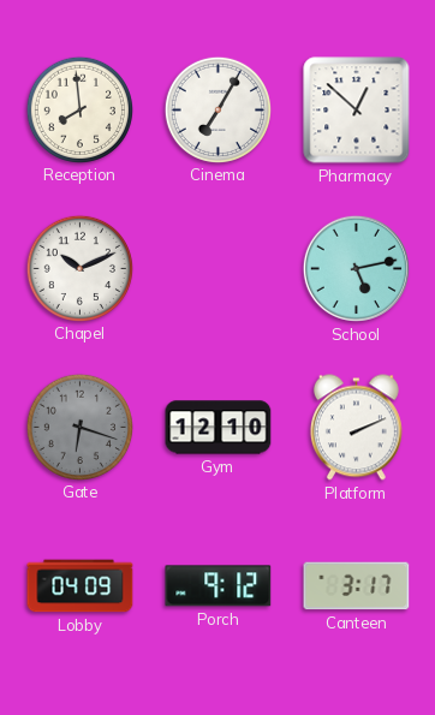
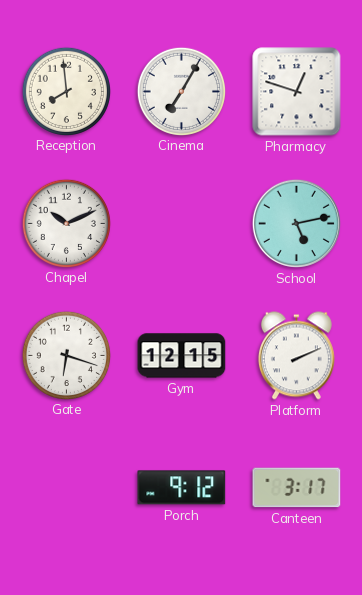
Pharmacy: 12:52 -> 12:48
Gate dial: grey -> white
Gym: 12:10 -> 12:15
Lobby: 04:09 -> none
